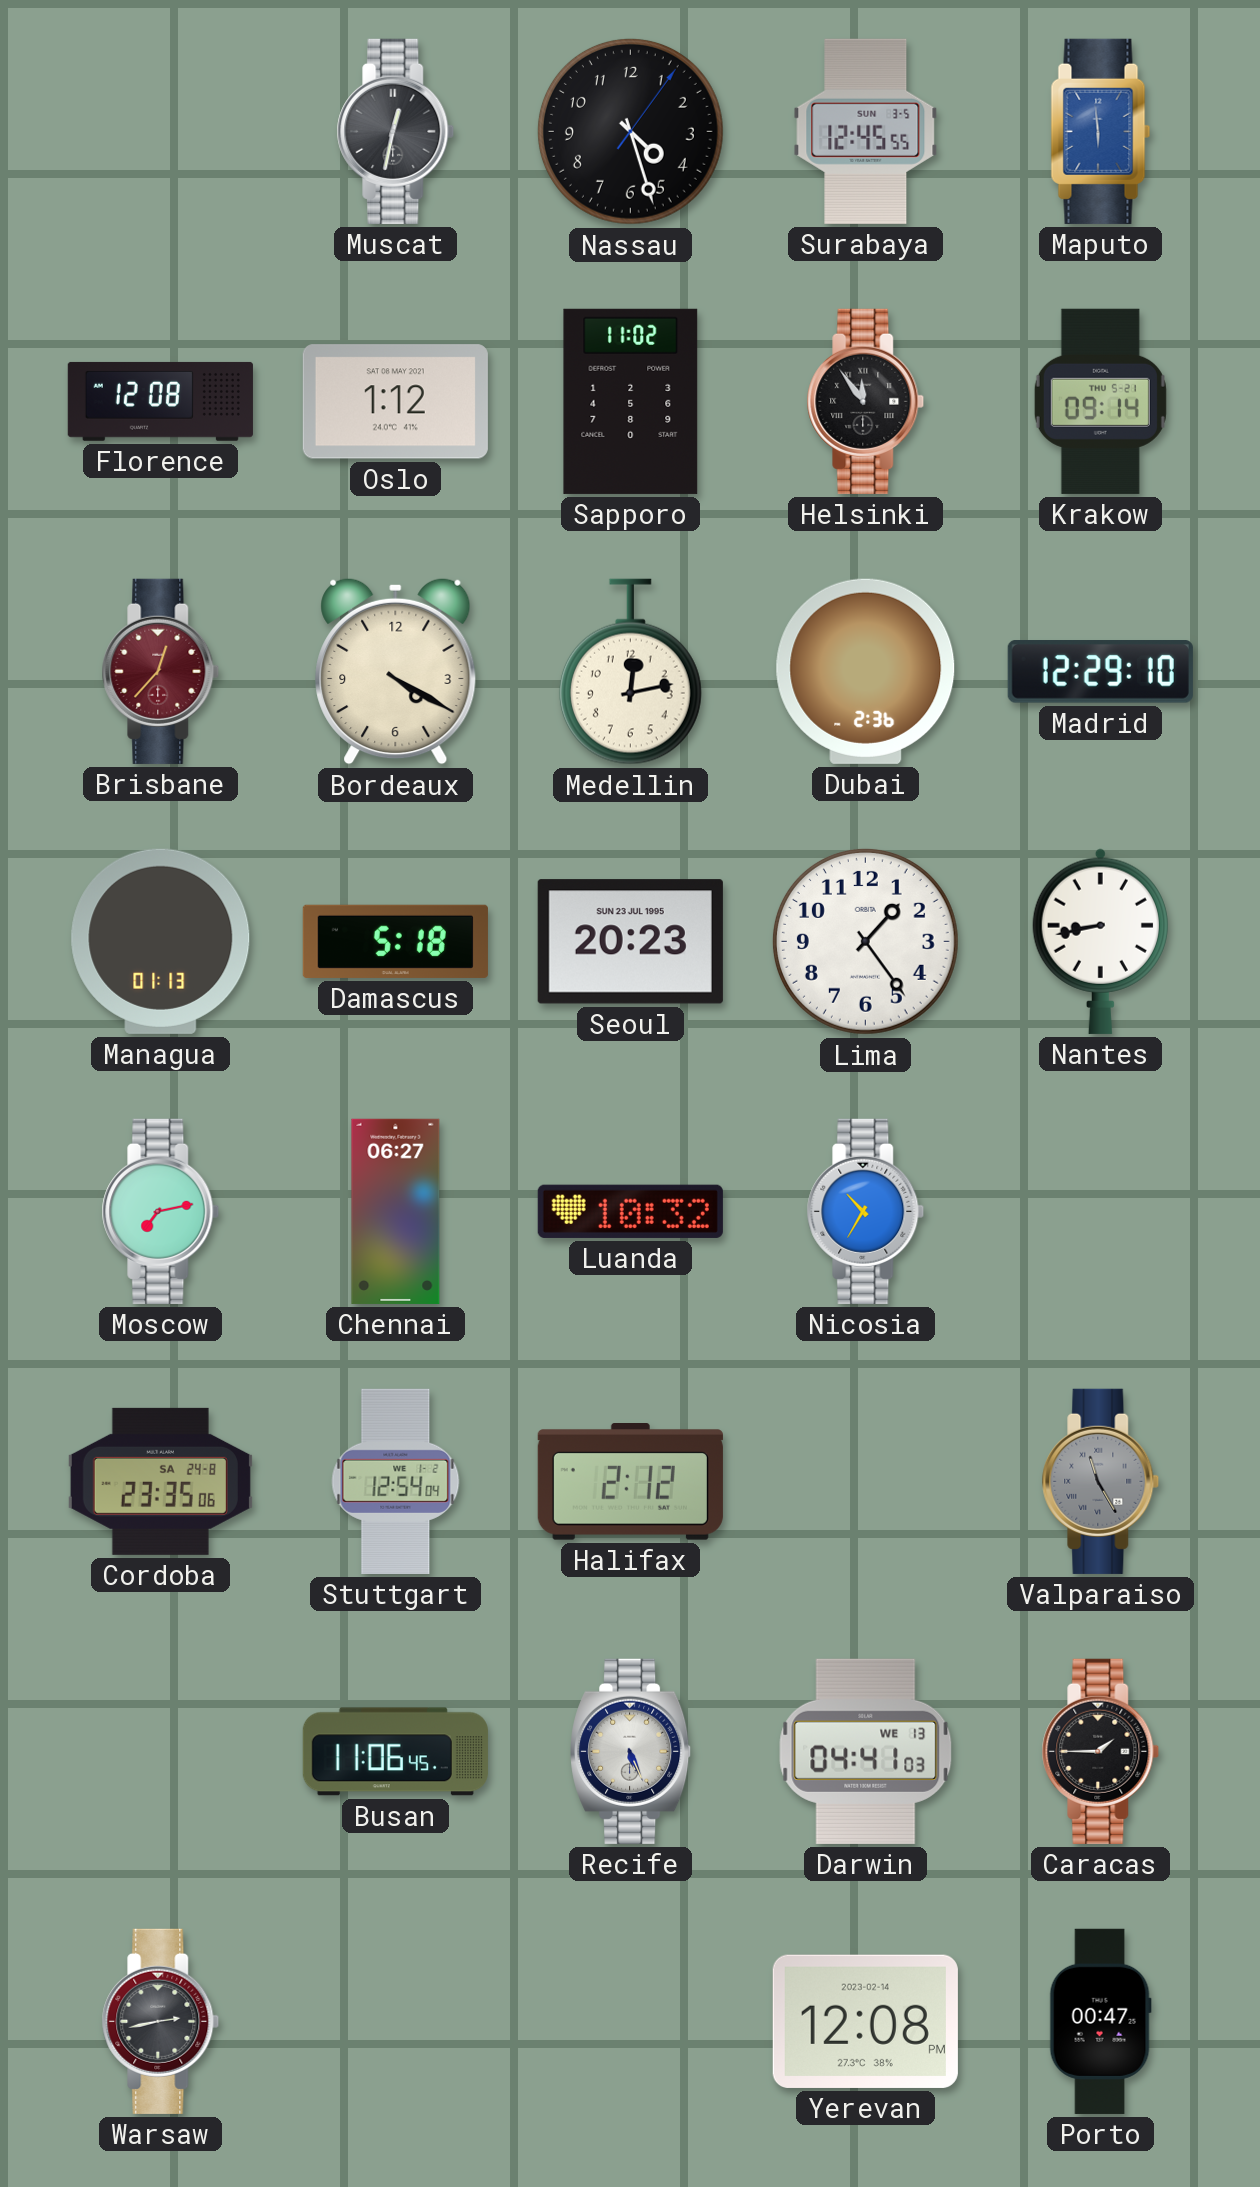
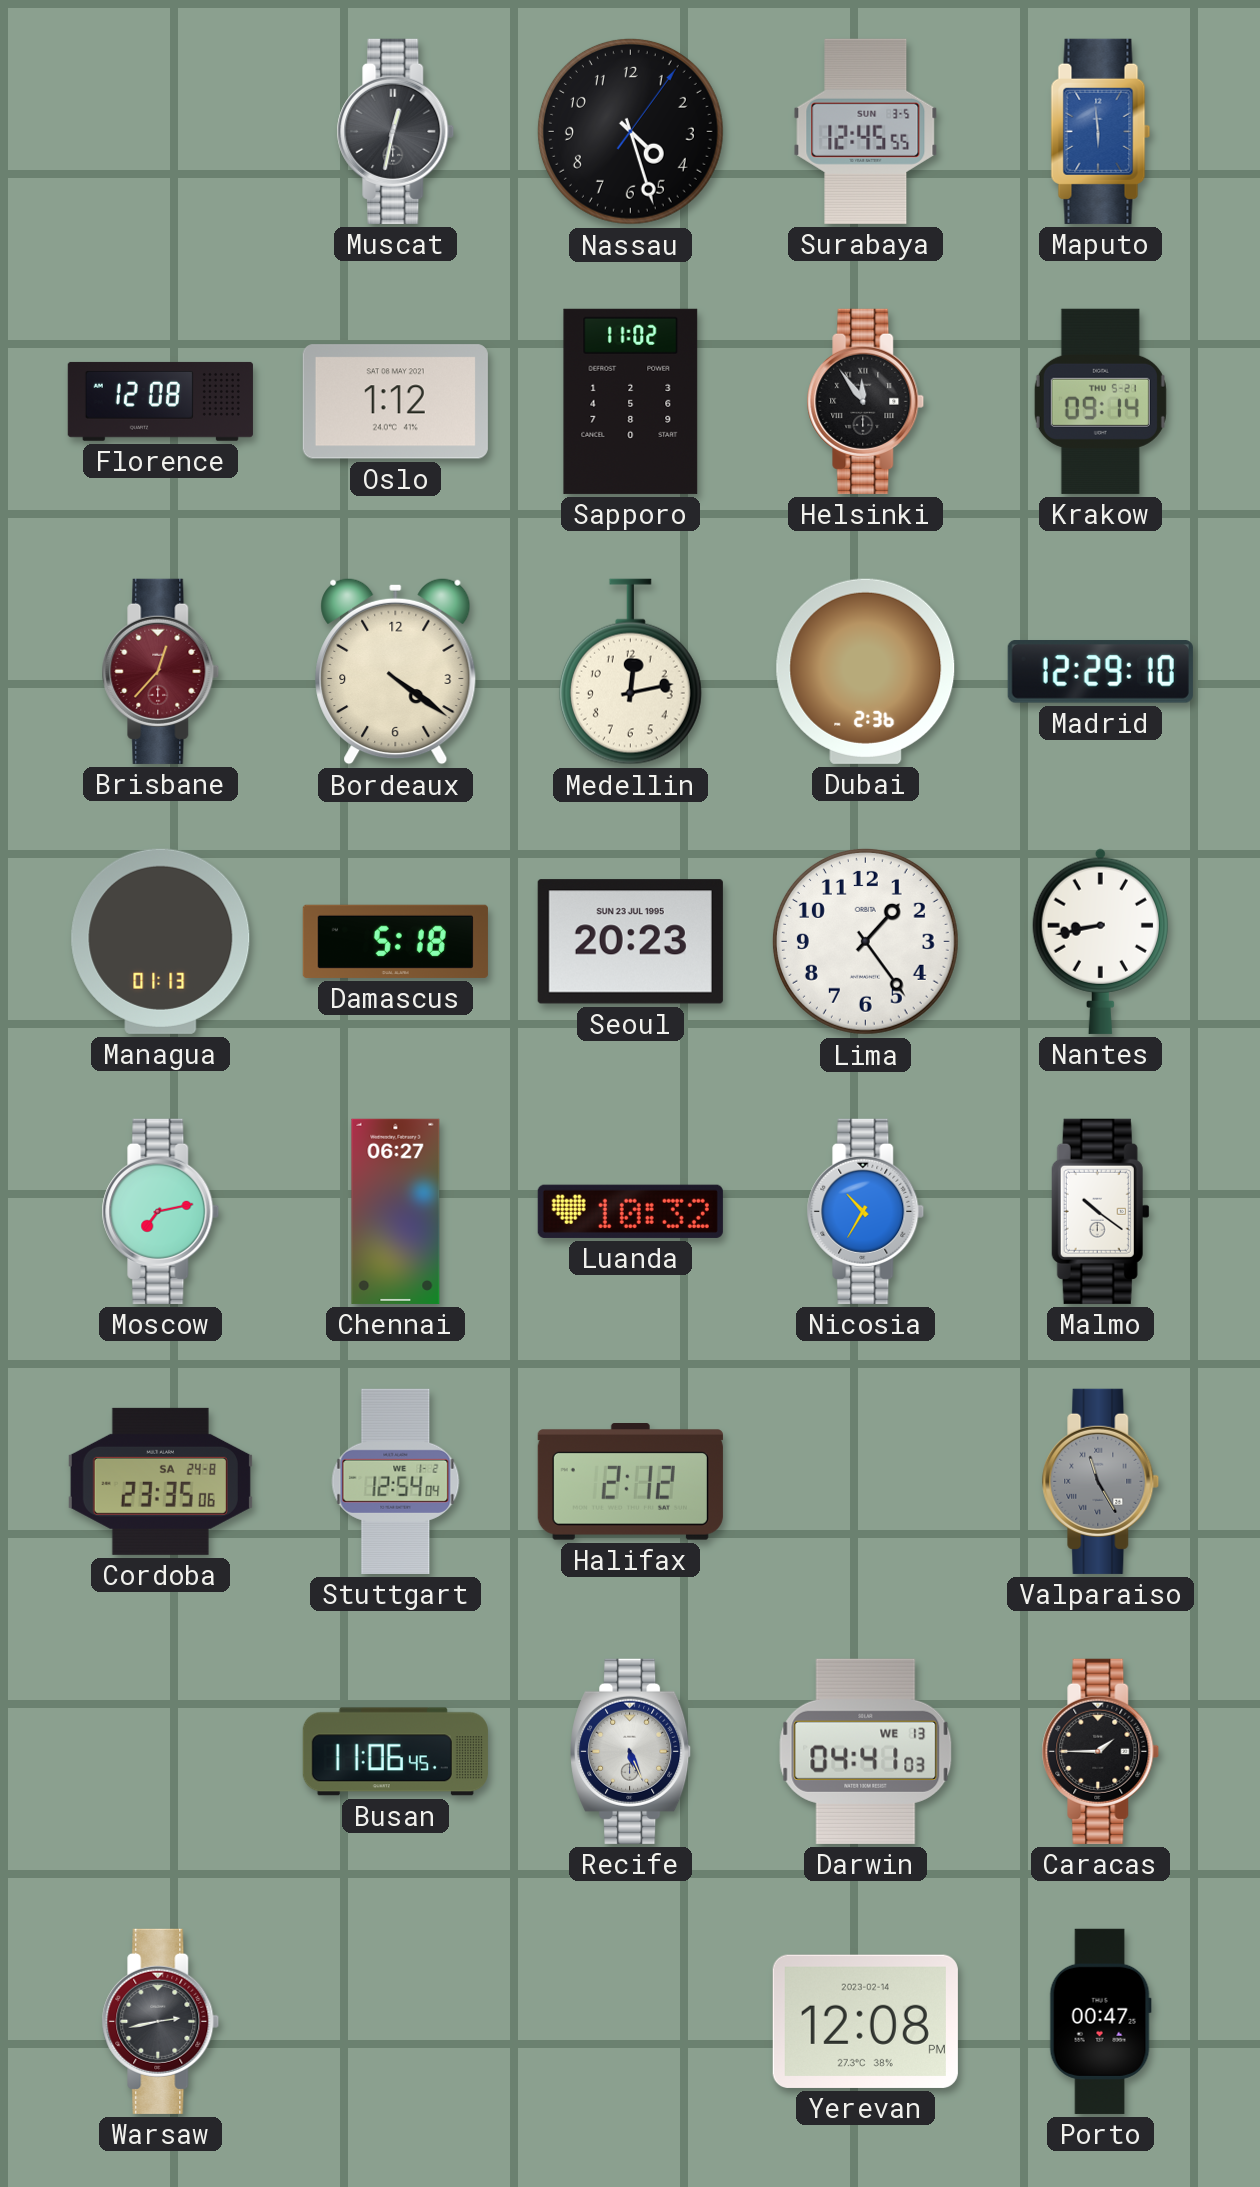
Bordeaux: 4:20 -> 4:21
Malmo: none -> 10:21
